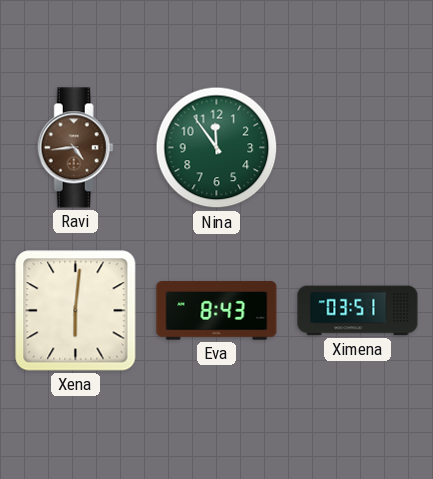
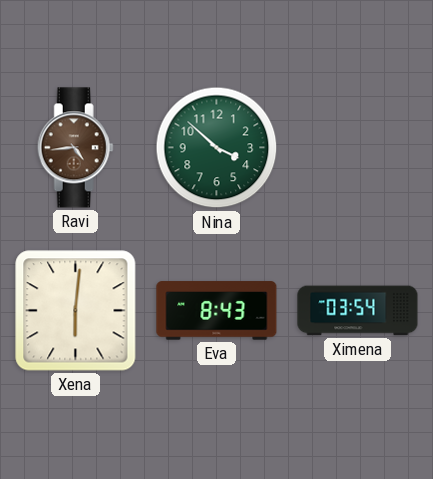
Nina: 11:54 -> 3:52
Ximena: 03:51 -> 03:54
